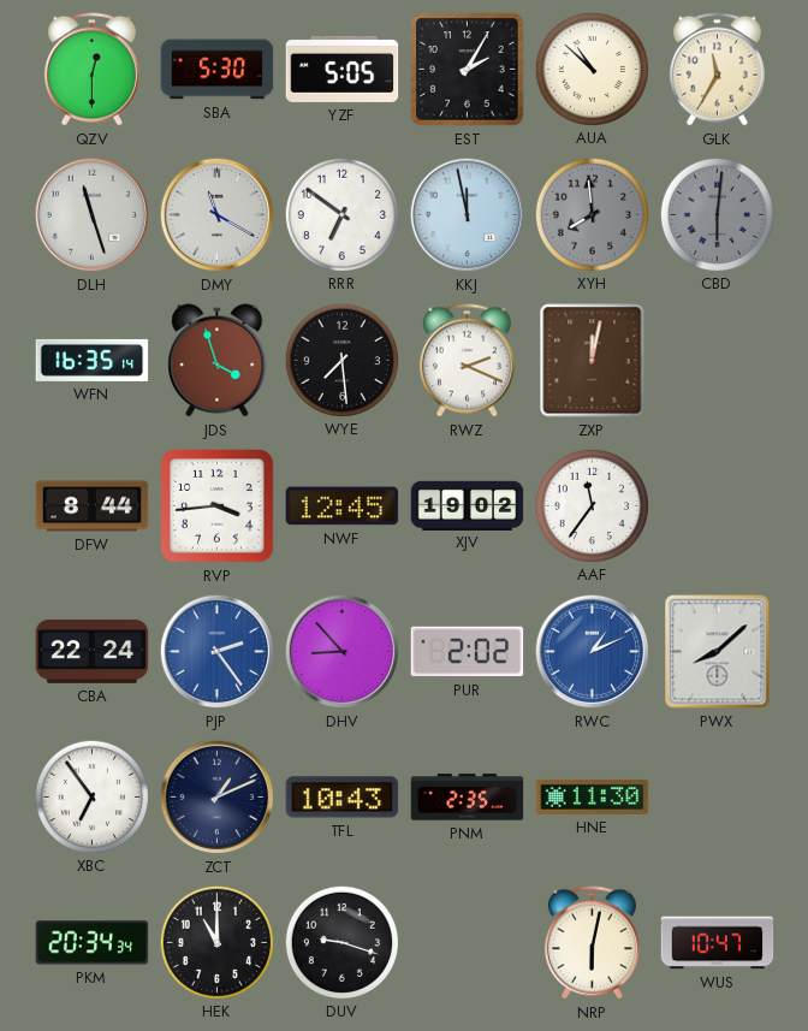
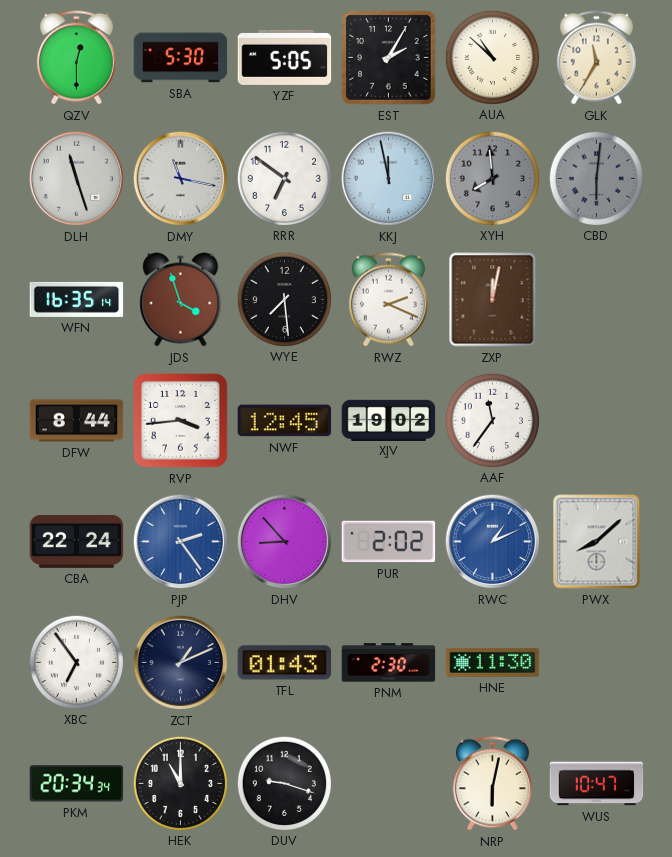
DMY: 11:20 -> 11:17
TFL: 10:43 -> 01:43
PNM: 2:35 -> 2:30
